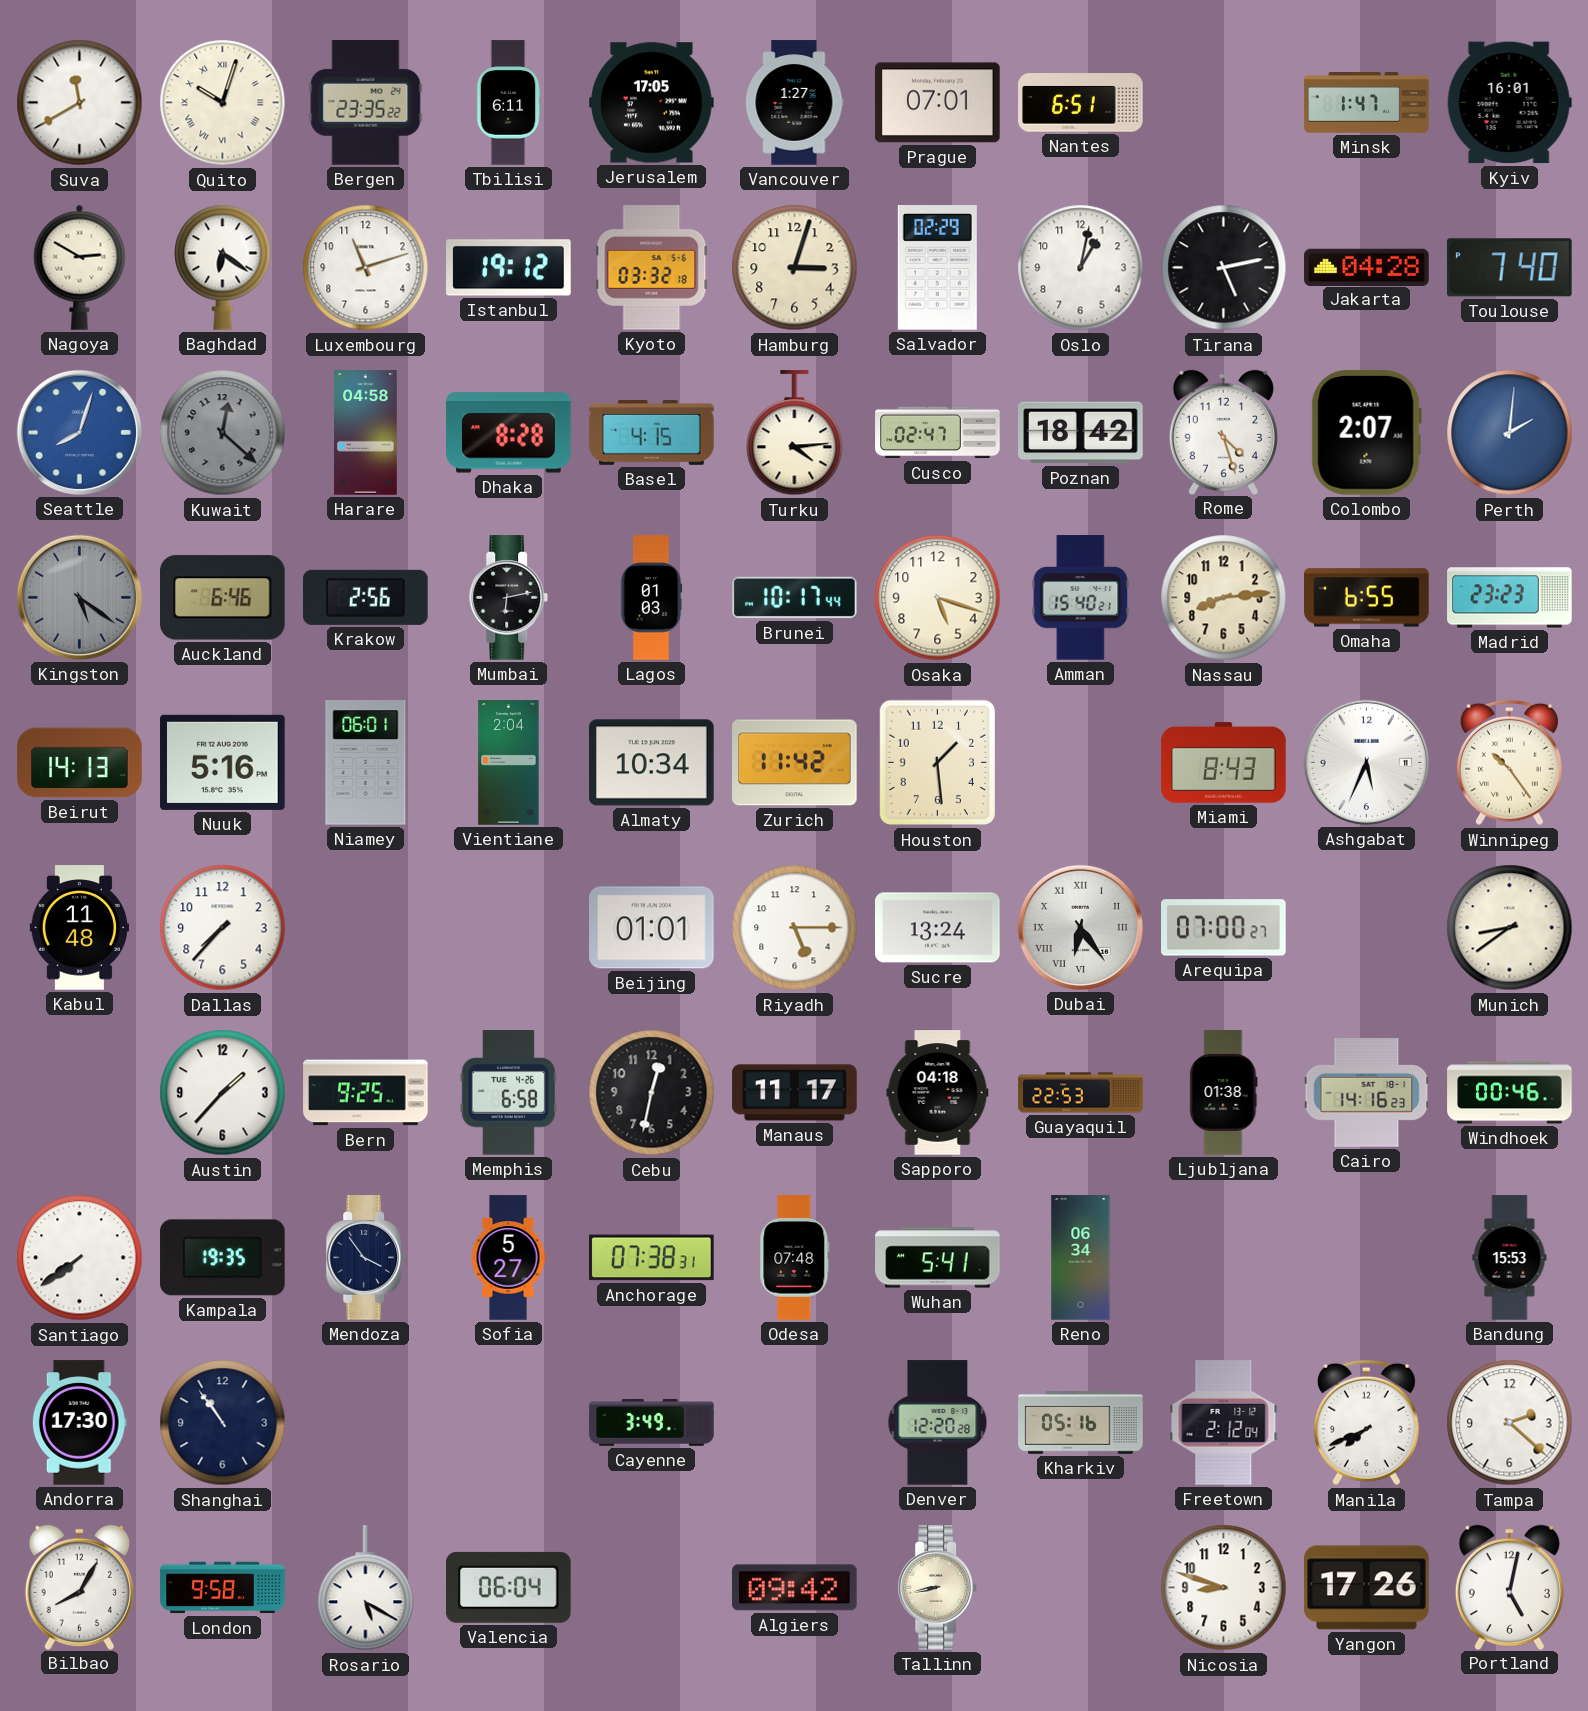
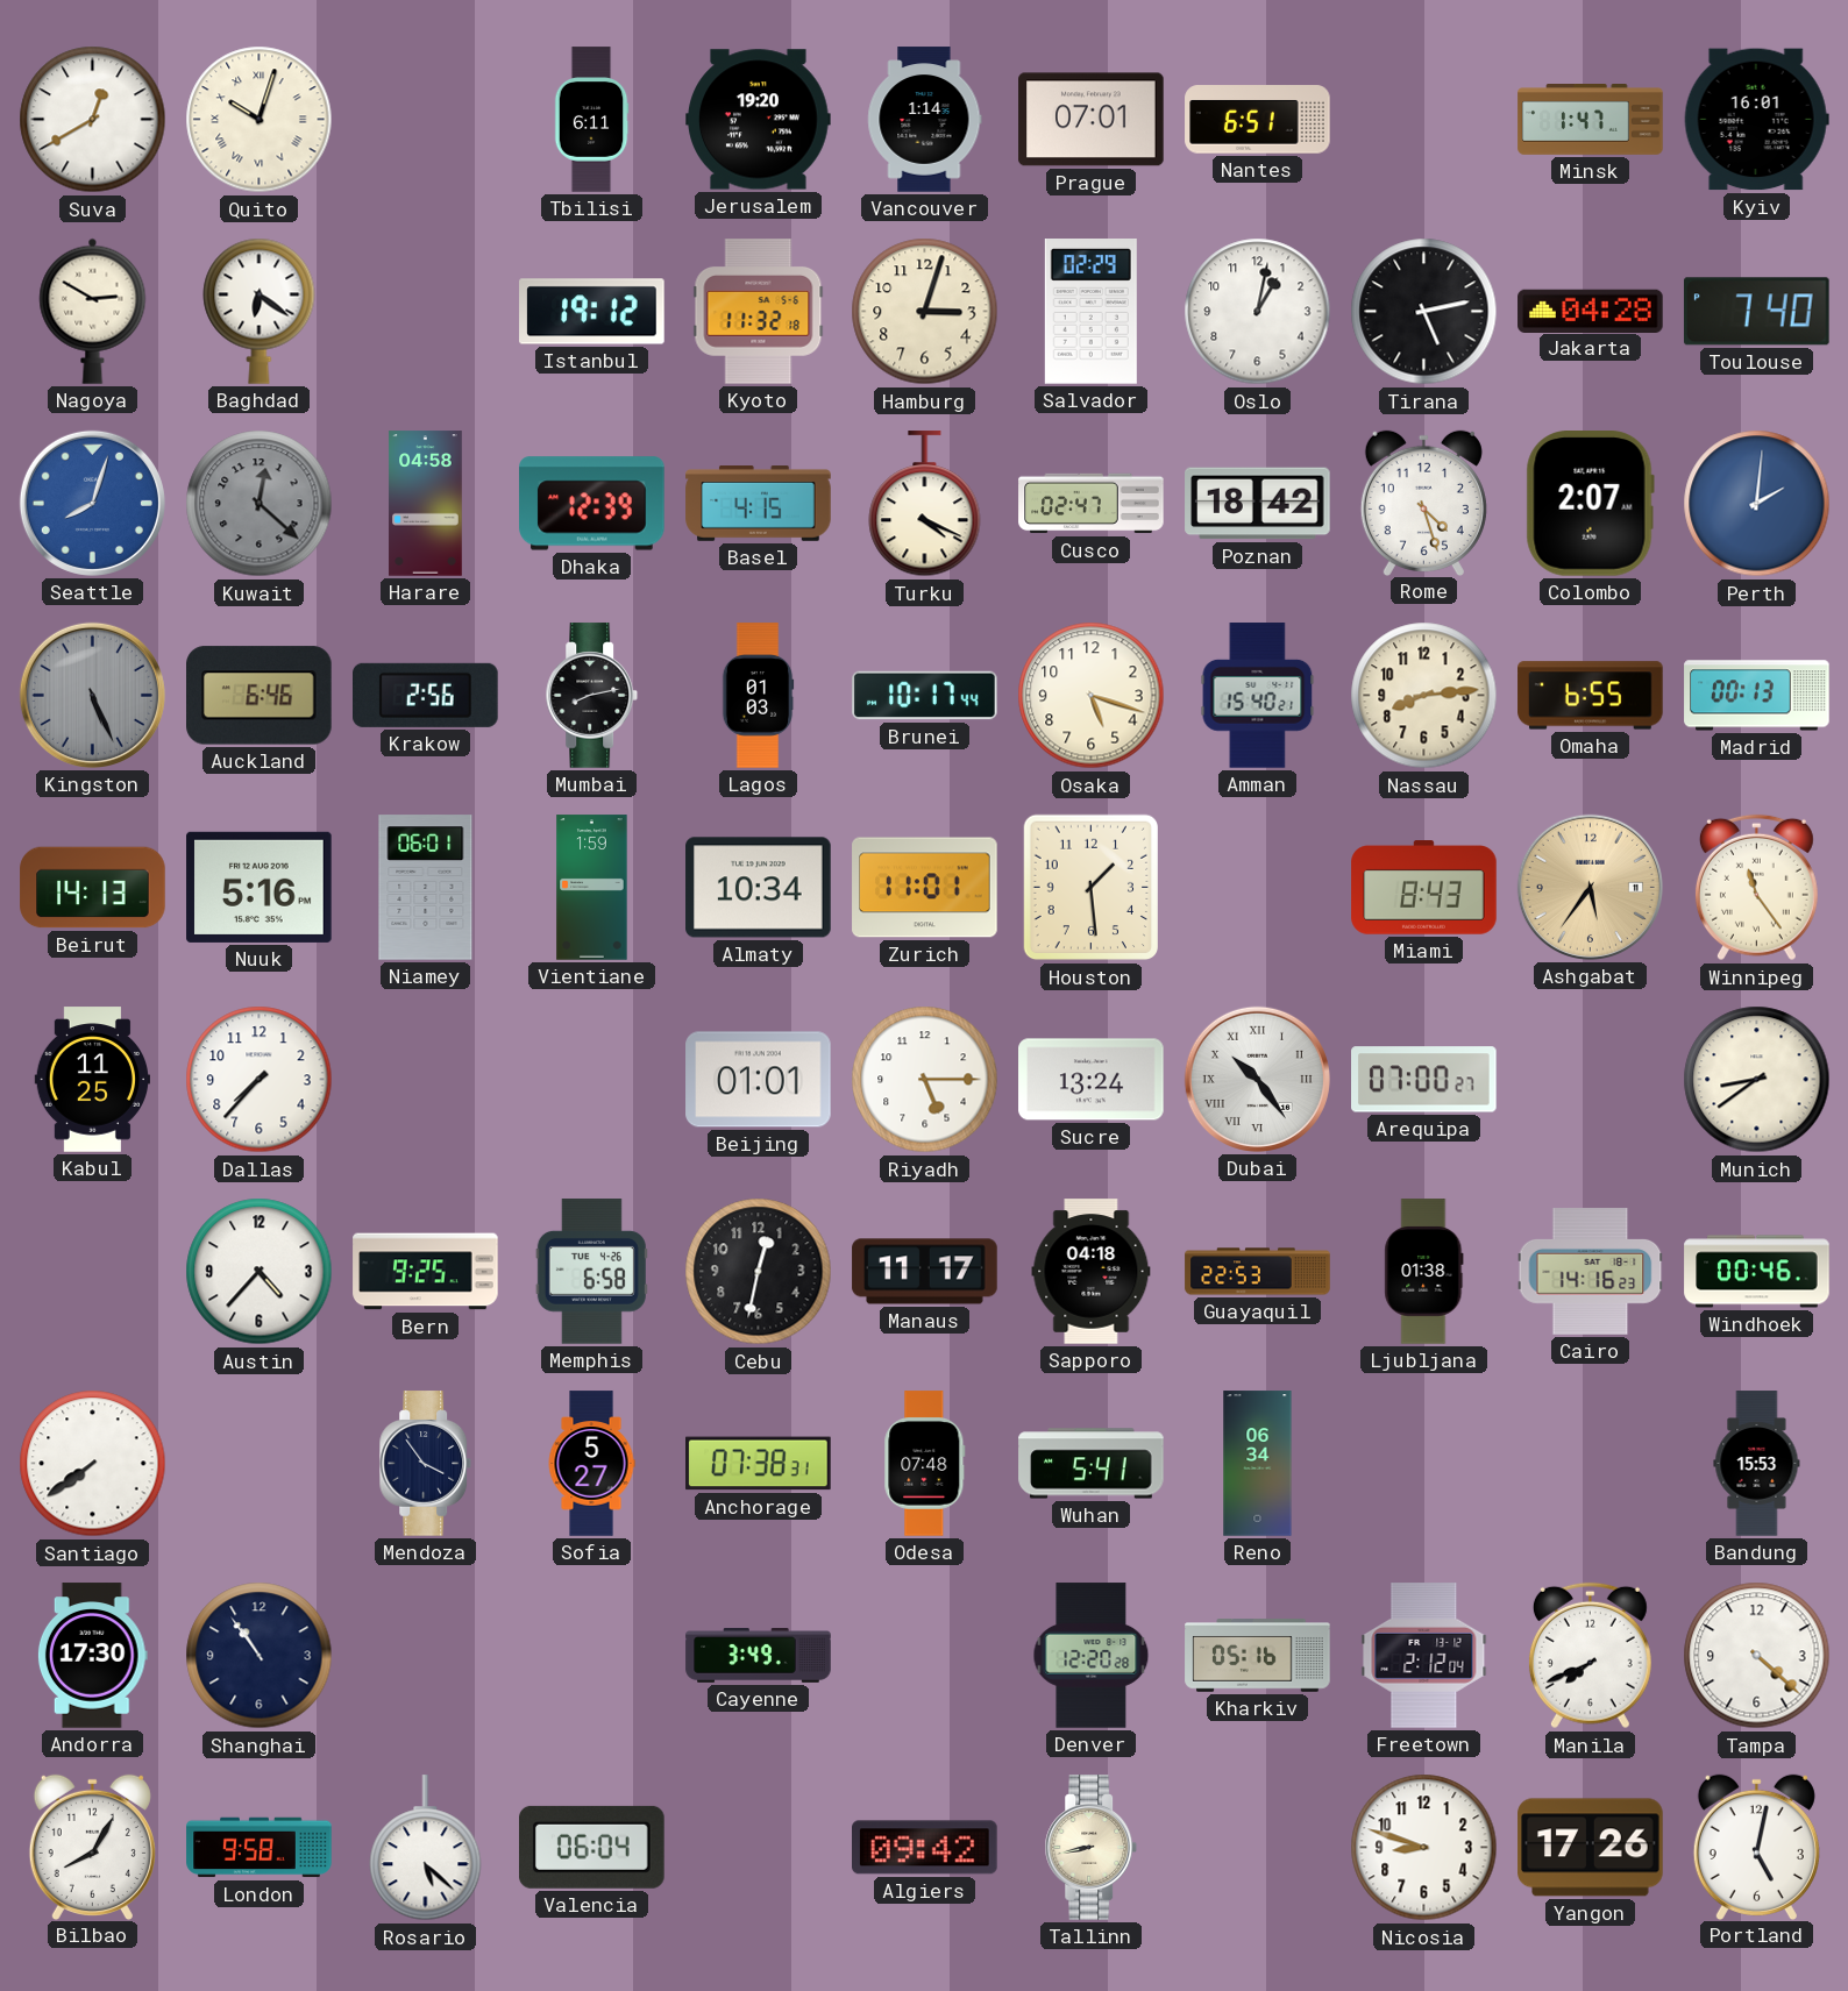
Suva: 11:40 -> 12:40
Bergen: 23:35 -> none
Jerusalem: 17:05 -> 19:20
Vancouver: 1:27 -> 1:14
Luxembourg: 11:12 -> none
Kyoto: 03:32 -> 11:32
Dhaka: 8:28 -> 12:39
Turku: 4:14 -> 4:19
Kingston: 5:21 -> 5:26
Mumbai: 6:13 -> 8:13
Madrid: 23:23 -> 00:13
Vientiane: 2:04 -> 1:59
Zurich: 11:42 -> 11:01
Ashgabat: 5:34 -> 5:36
Ashgabat dial: white -> champagne
Winnipeg: 10:24 -> 11:24
Kabul: 11:48 -> 11:25
Dubai: 6:24 -> 10:24
Austin: 1:37 -> 4:37
Kampala: 19:35 -> none
Tampa: 2:22 -> 4:22
Rosario: 5:20 -> 5:22
